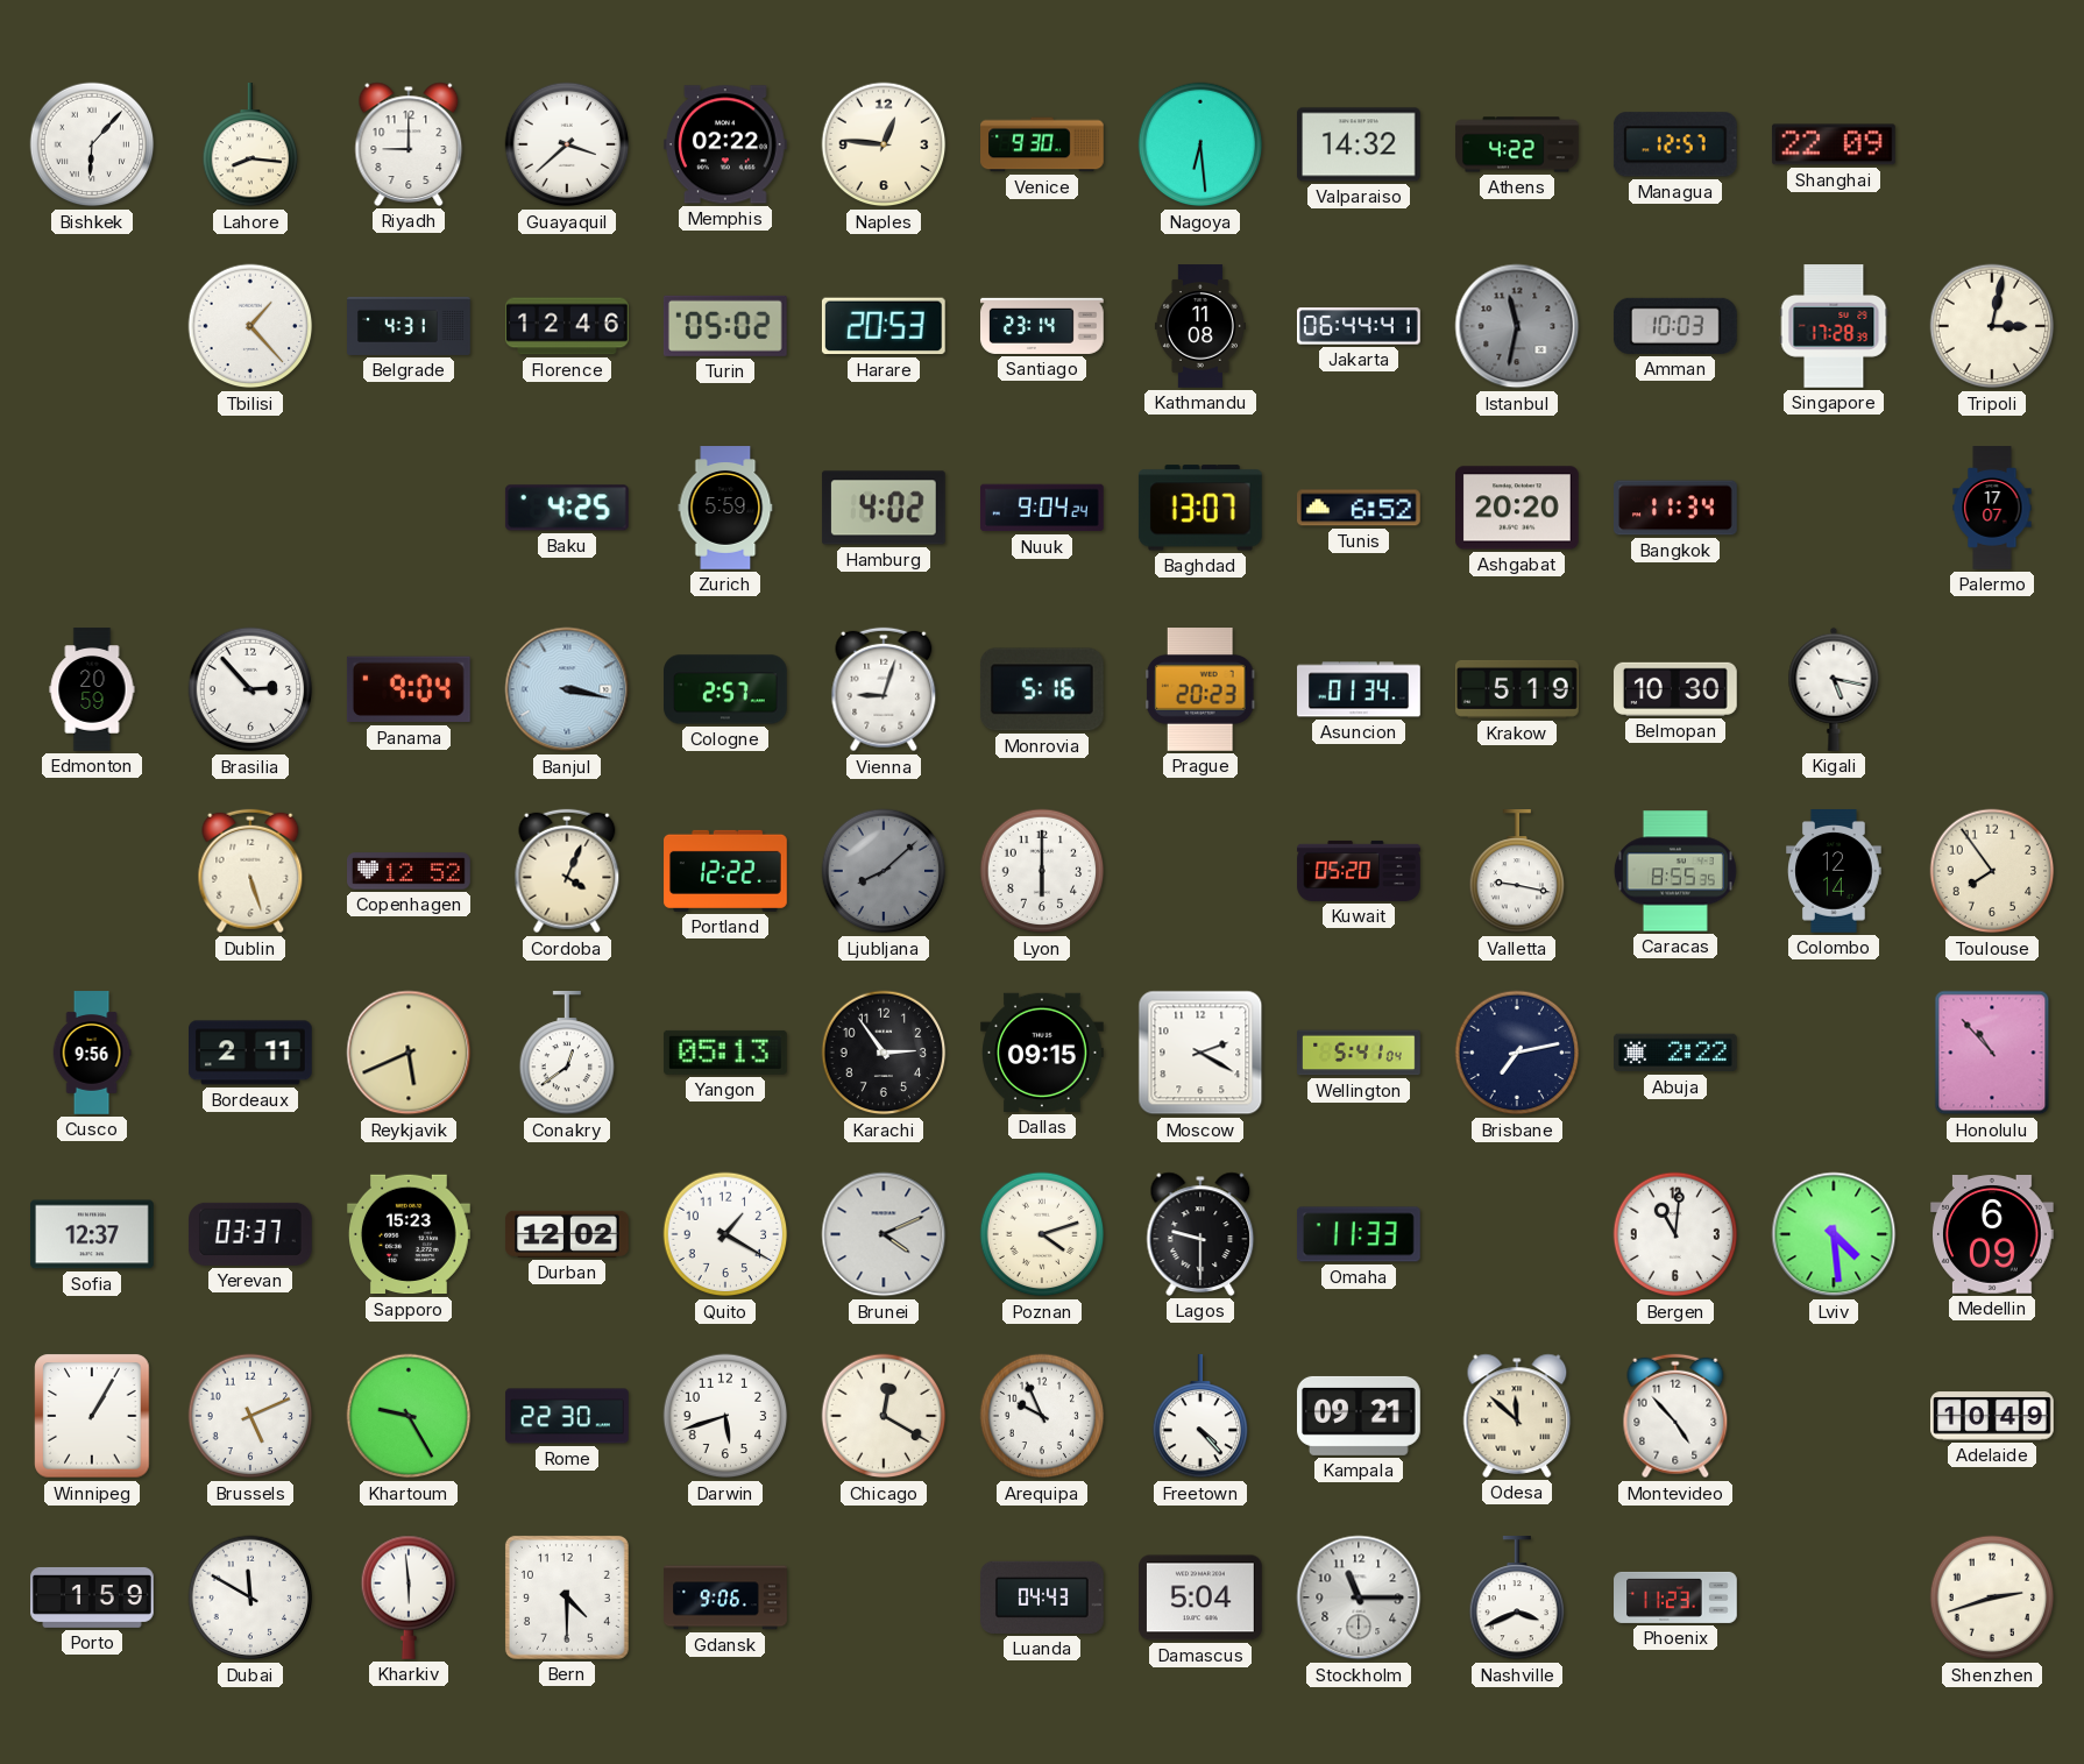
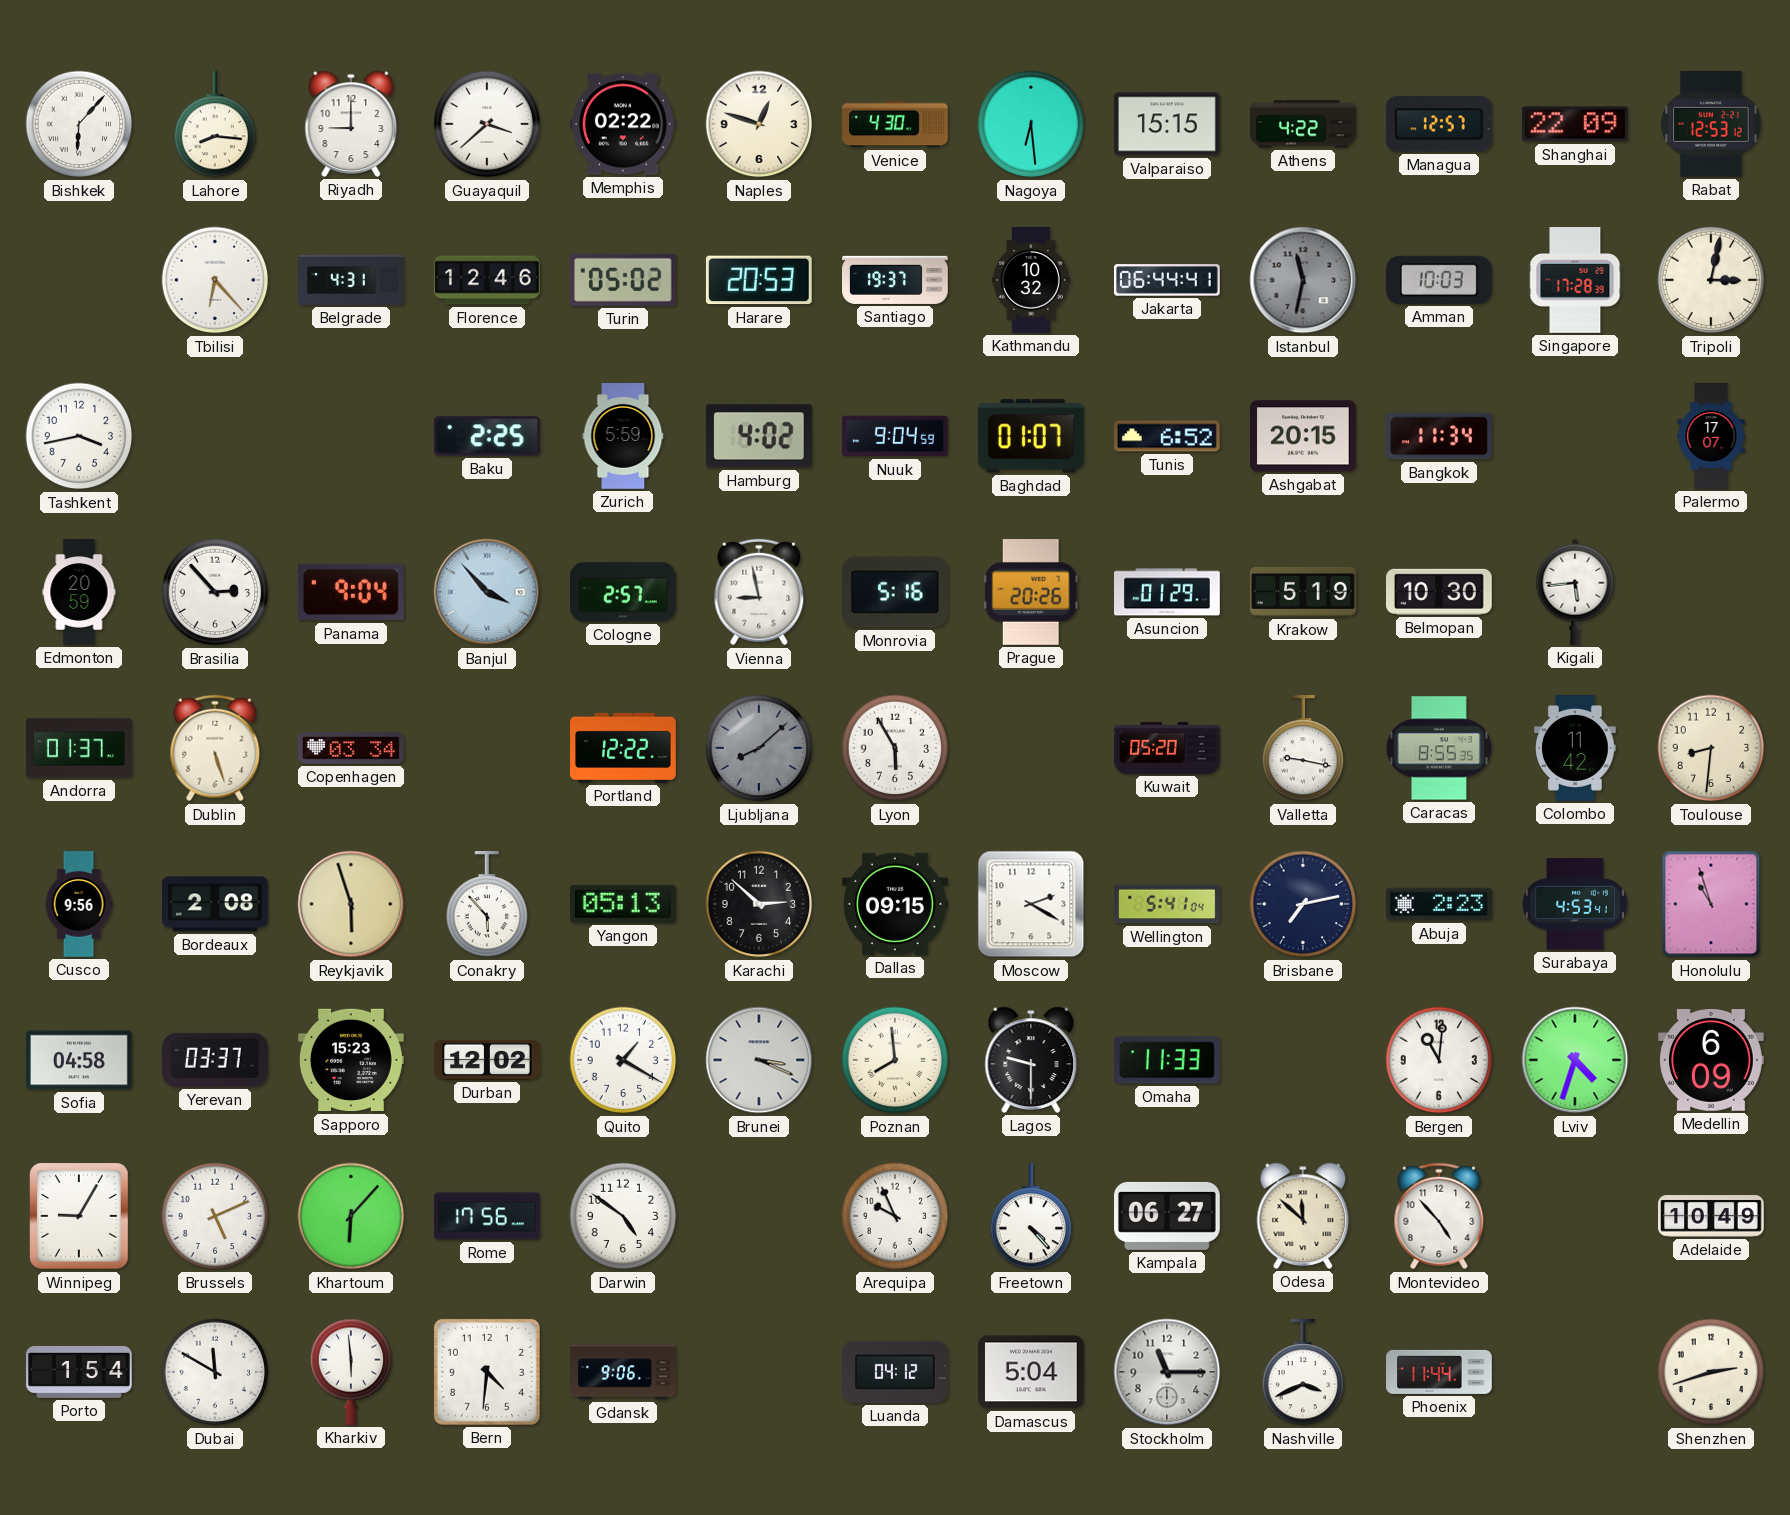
Naples: 12:46 -> 12:48
Venice: 9:30 -> 4:30
Valparaiso: 14:32 -> 15:15
Rabat: none -> 12:53
Tbilisi: 1:23 -> 6:23
Santiago: 23:14 -> 19:37
Kathmandu: 11:08 -> 10:32
Tashkent: none -> 3:43
Baku: 4:25 -> 2:25
Nuuk: 9:04:24 -> 9:04:59
Baghdad: 13:07 -> 01:07
Ashgabat: 20:20 -> 20:15
Banjul: 3:17 -> 3:53
Vienna: 9:03 -> 8:58
Prague: 20:23 -> 20:26
Asuncion: 01:34 -> 01:29
Kigali: 5:17 -> 5:44
Andorra: none -> 01:37
Copenhagen: 12:52 -> 03:34
Cordoba: 4:04 -> none
Lyon: 6:00 -> 5:55
Colombo: 12:14 -> 11:42
Toulouse: 7:54 -> 8:31
Bordeaux: 2:11 -> 2:08
Reykjavik: 5:41 -> 5:57
Conakry: 12:39 -> 5:53
Karachi: 2:54 -> 2:52
Abuja: 2:22 -> 2:23
Surabaya: none -> 4:53
Honolulu: 10:53 -> 10:57
Sofia: 12:37 -> 04:58
Brunei: 4:11 -> 3:19
Poznan: 4:12 -> 7:59
Lviv: 4:29 -> 4:33
Winnipeg: 1:05 -> 9:05
Khartoum: 9:25 -> 6:07
Rome: 22:30 -> 17:56
Darwin: 5:42 -> 4:51
Chicago: 12:20 -> none
Kampala: 09:21 -> 06:27
Porto: 1:59 -> 1:54
Bern: 4:30 -> 4:31
Luanda: 04:43 -> 04:12
Phoenix: 11:23 -> 11:44
